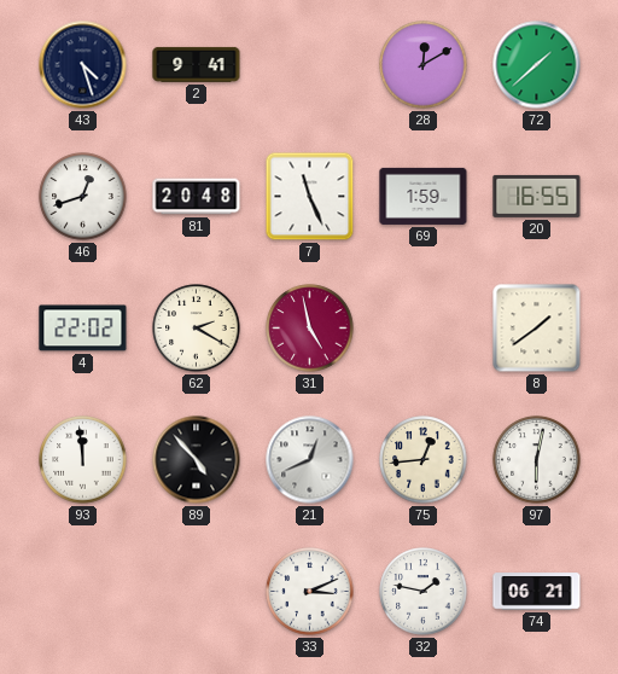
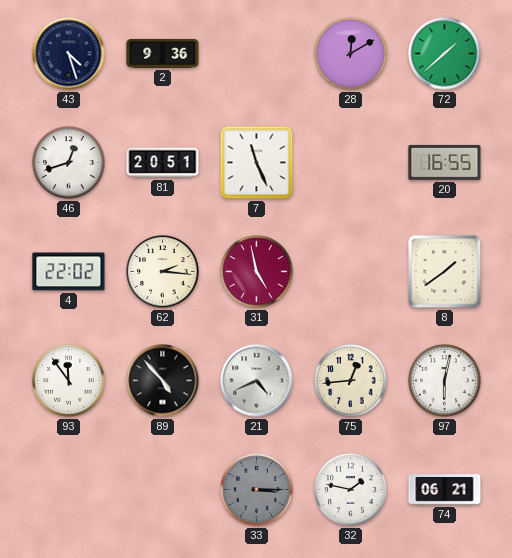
2: 9:41 -> 9:36
81: 20:48 -> 20:51
69: 1:59 -> none
62: 2:20 -> 2:16
93: 11:59 -> 11:54
21: 12:41 -> 4:41
33: 3:11 -> 3:15
33 dial: white -> grey
